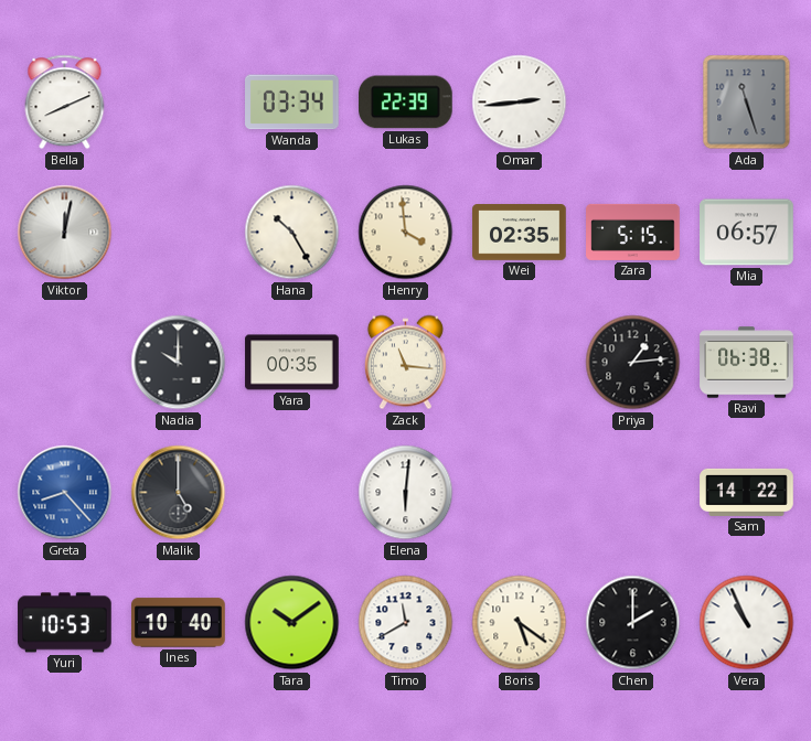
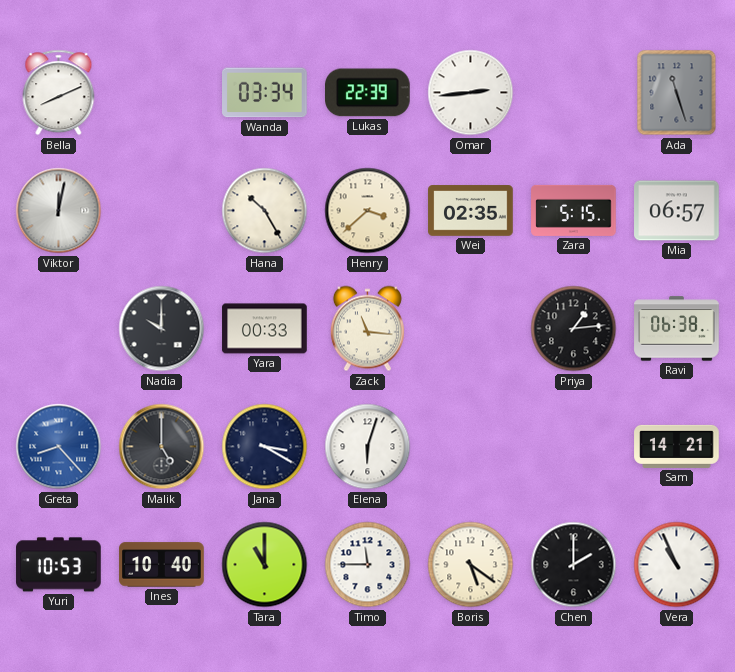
Henry: 3:59 -> 3:38
Yara: 00:35 -> 00:33
Jana: none -> 3:20
Elena: 6:01 -> 6:03
Sam: 14:22 -> 14:21
Tara: 10:09 -> 11:00
Timo: 11:40 -> 11:45
